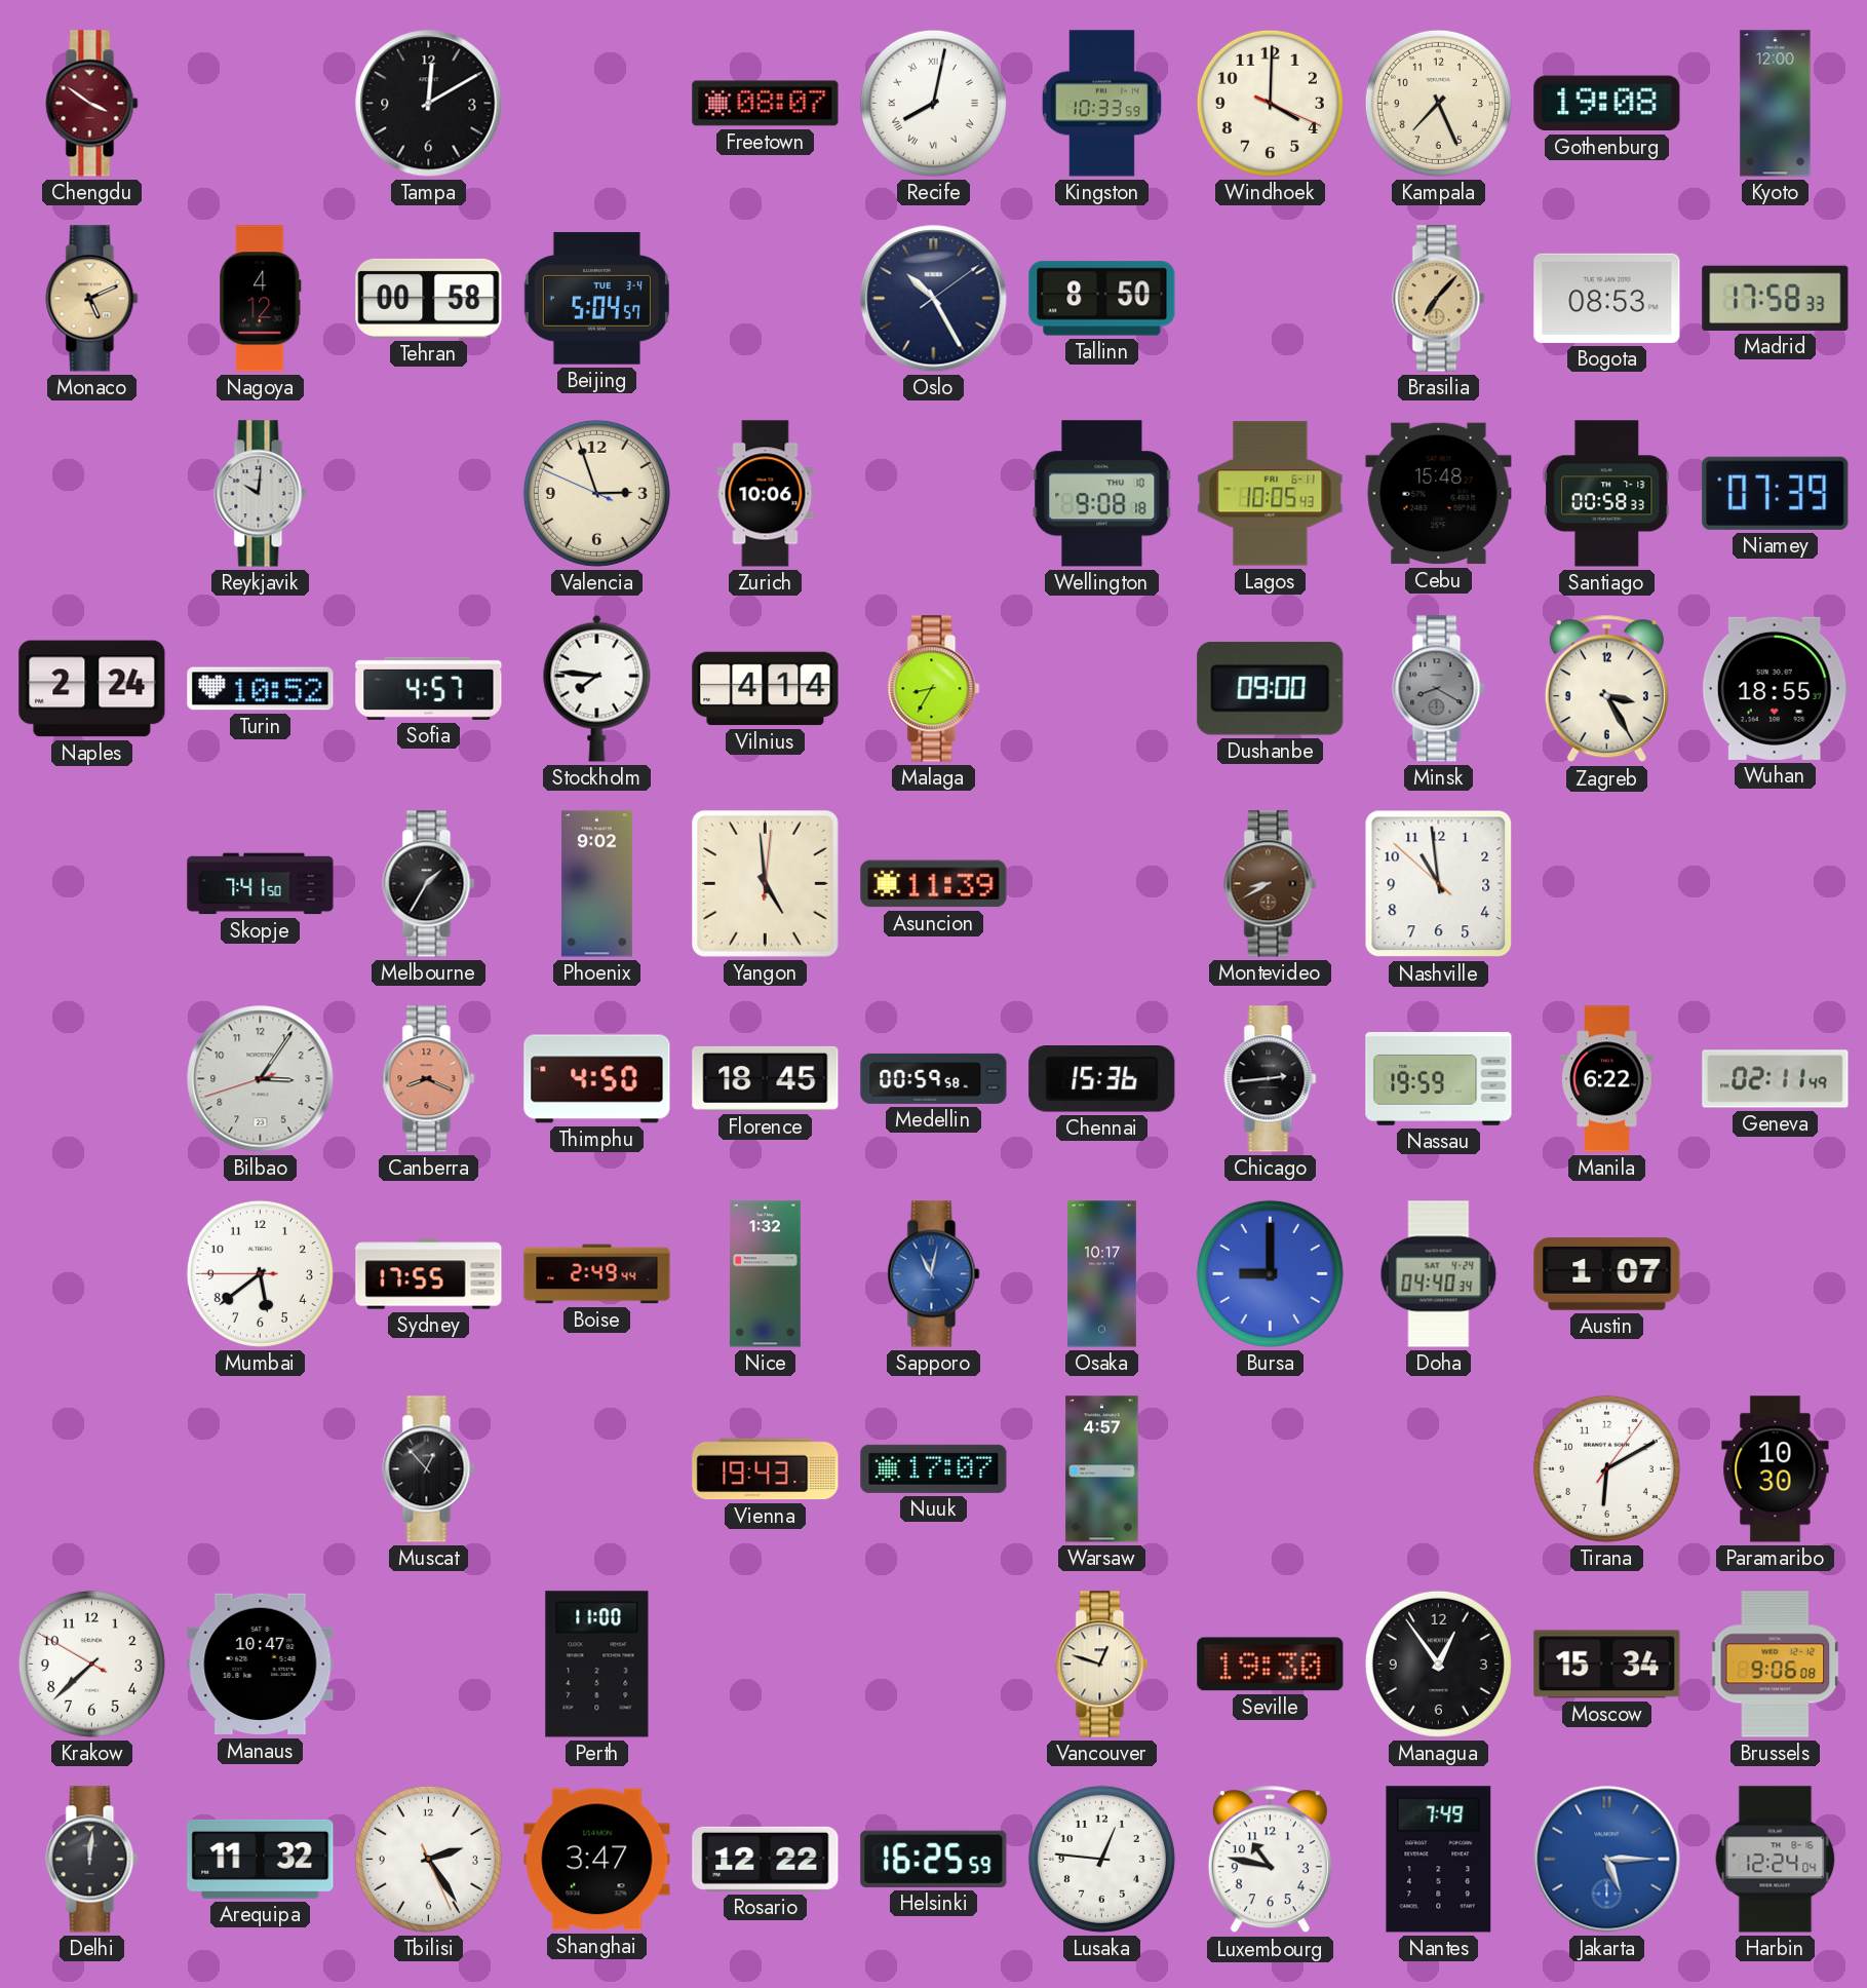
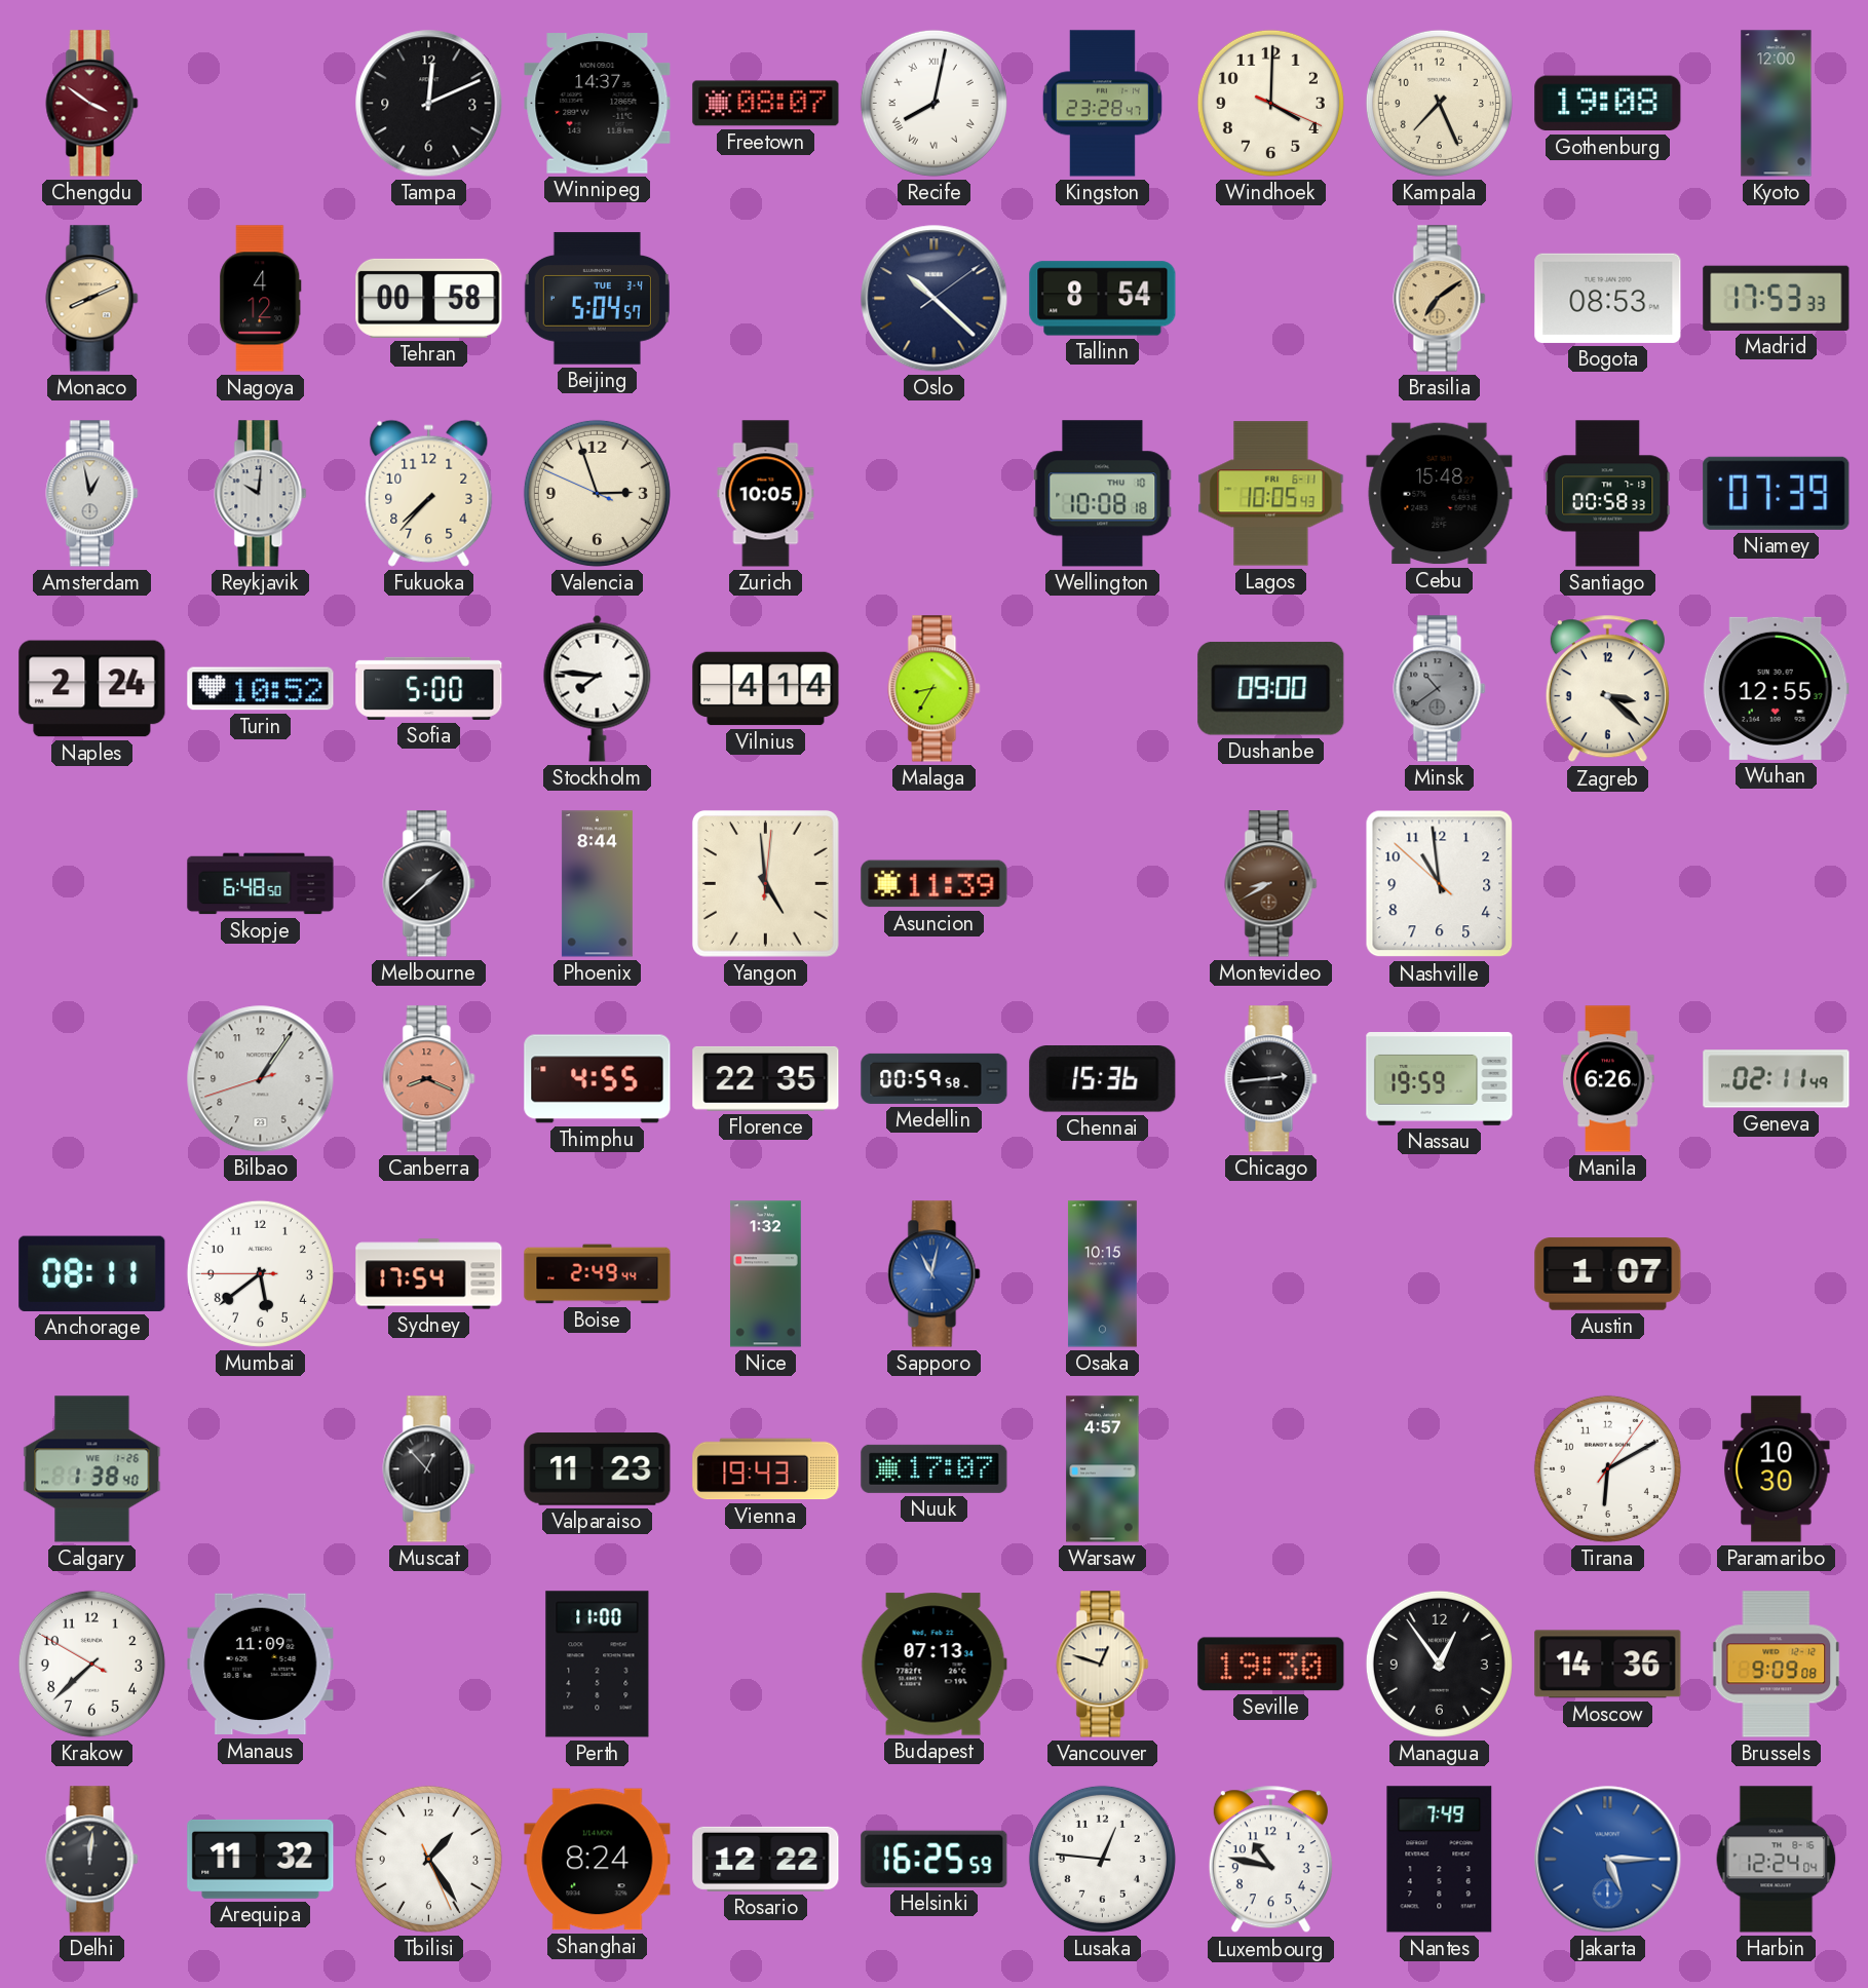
Tampa: 12:10 -> 12:11
Winnipeg: none -> 14:37
Kingston: 10:33 -> 23:28
Monaco: 5:11 -> 8:11
Oslo: 10:25 -> 10:22
Tallinn: 8:50 -> 8:54
Brasilia: 7:07 -> 7:09
Madrid: 17:58 -> 17:53
Amsterdam: none -> 12:58
Fukuoka: none -> 7:37
Zurich: 10:06 -> 10:05
Wellington: 9:08 -> 10:08
Sofia: 4:57 -> 5:00
Minsk: 8:20 -> 10:39
Zagreb: 3:25 -> 3:22
Wuhan: 18:55 -> 12:55
Skopje: 7:41 -> 6:48
Melbourne: 1:35 -> 1:38
Phoenix: 9:02 -> 8:44
Bilbao: 3:05 -> 1:05
Thimphu: 4:50 -> 4:55
Florence: 18:45 -> 22:35
Manila: 6:22 -> 6:26
Anchorage: none -> 08:11
Sydney: 17:55 -> 17:54
Osaka: 10:17 -> 10:15
Bursa: 9:00 -> none
Doha: 04:40 -> none
Calgary: none -> 1:38
Valparaiso: none -> 11:23
Manaus: 10:47 -> 11:09
Budapest: none -> 07:13
Moscow: 15:34 -> 14:36
Brussels: 9:06 -> 9:09
Tbilisi: 2:24 -> 1:24
Shanghai: 3:47 -> 8:24
